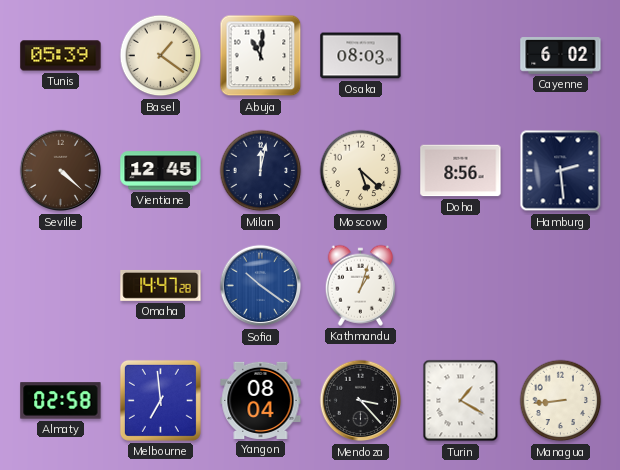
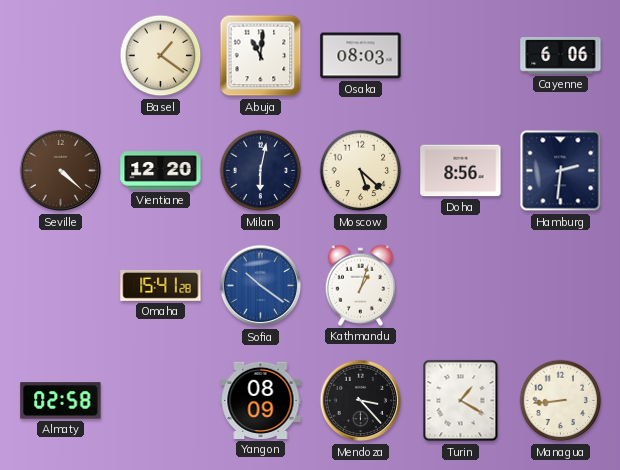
Tunis: 05:39 -> none
Cayenne: 6:02 -> 6:06
Vientiane: 12:45 -> 12:20
Milan: 12:02 -> 6:02
Hamburg: 2:29 -> 2:31
Omaha: 14:47 -> 15:41
Melbourne: 6:59 -> none
Yangon: 08:04 -> 08:09
